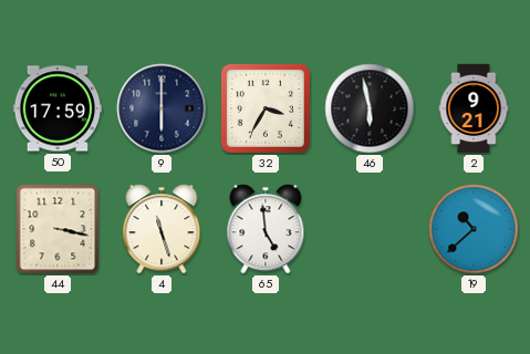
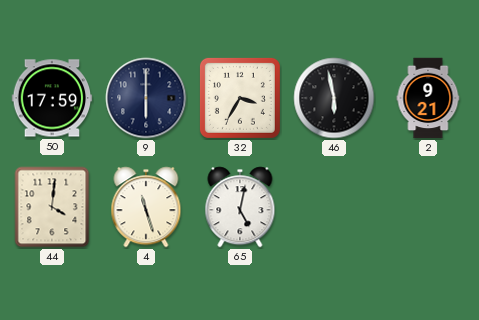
44: 3:17 -> 4:01
65: 4:59 -> 5:02
19: 10:38 -> none
